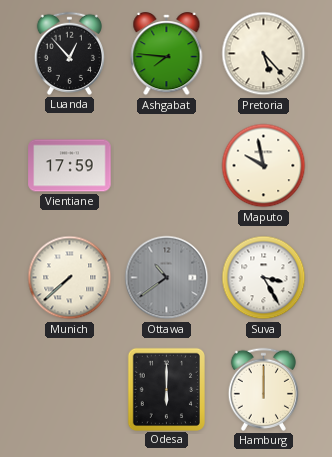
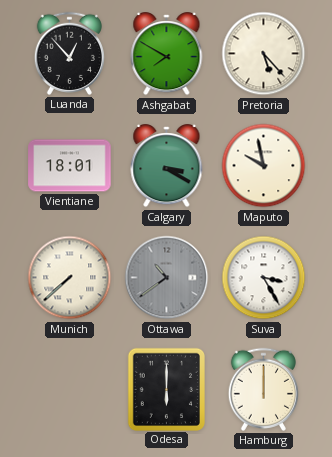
Ashgabat: 7:46 -> 7:50
Vientiane: 17:59 -> 18:01
Calgary: none -> 3:20
